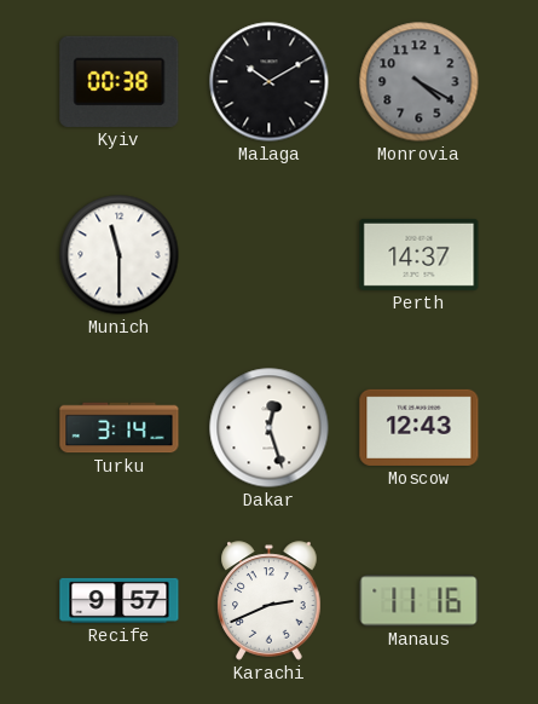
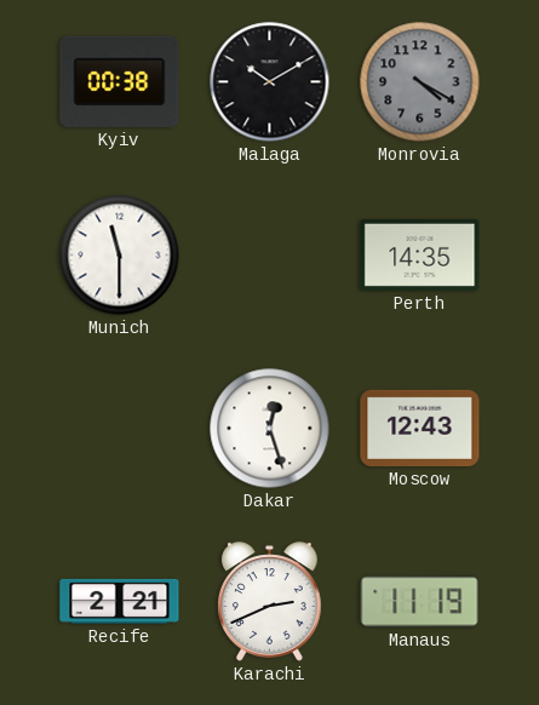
Perth: 14:37 -> 14:35
Turku: 3:14 -> none
Recife: 9:57 -> 2:21
Manaus: 11:16 -> 11:19
